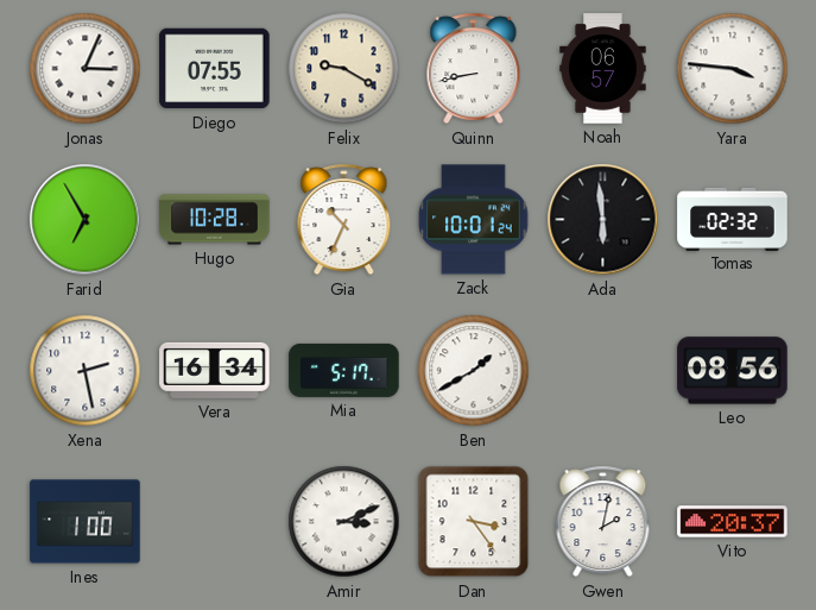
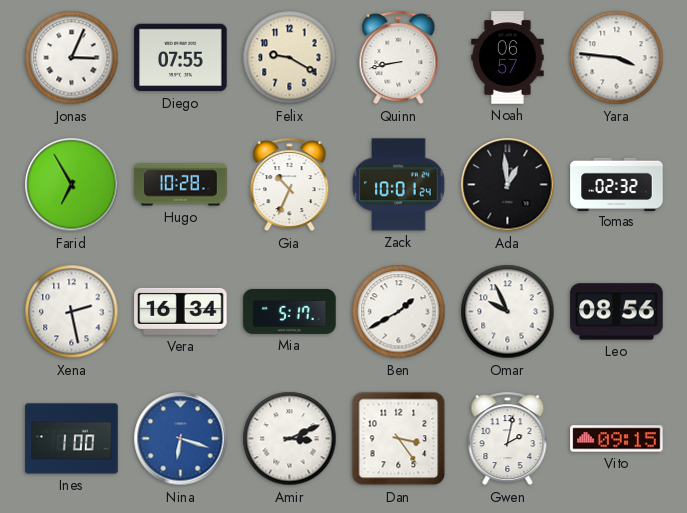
Ada: 5:59 -> 12:59
Omar: none -> 9:56
Nina: none -> 6:18
Vito: 20:37 -> 09:15
